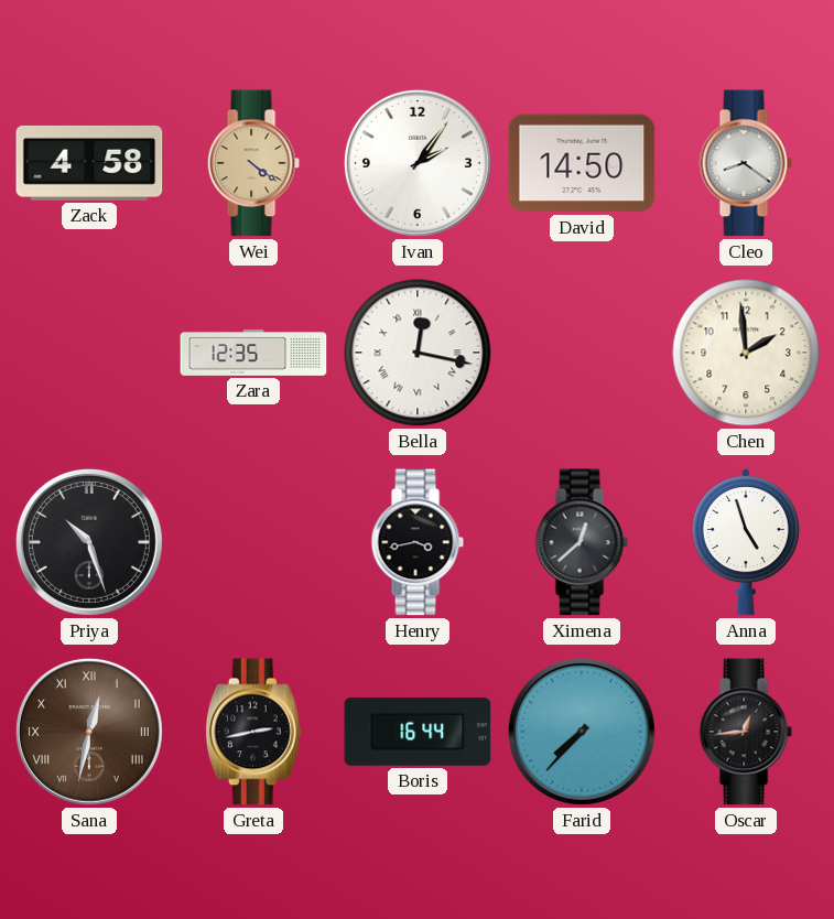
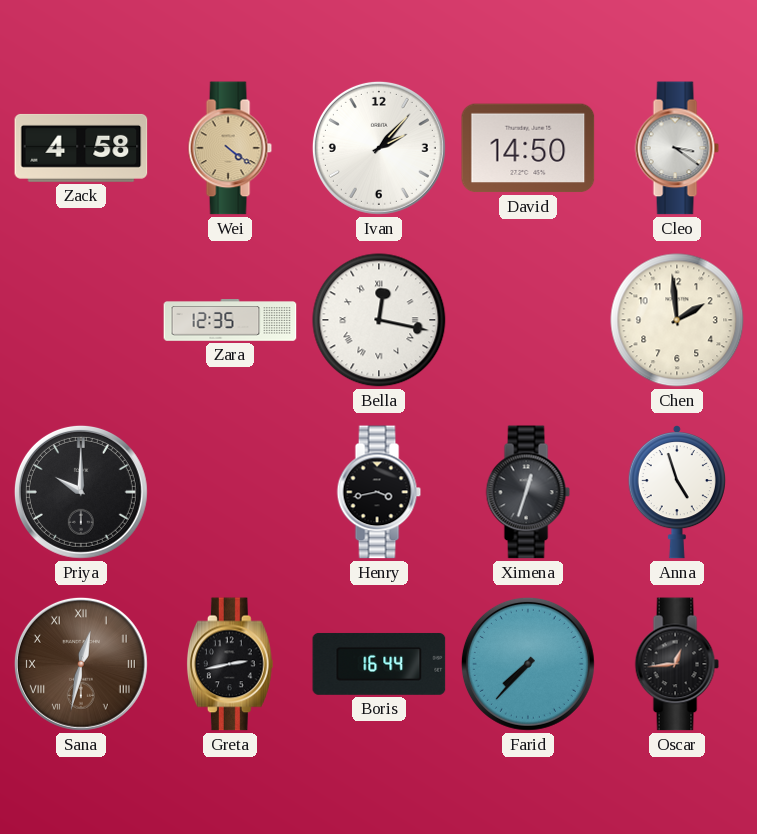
Ivan: 2:06 -> 2:07
Cleo: 8:21 -> 3:21
Priya: 10:27 -> 10:00
Ximena: 12:38 -> 12:33
